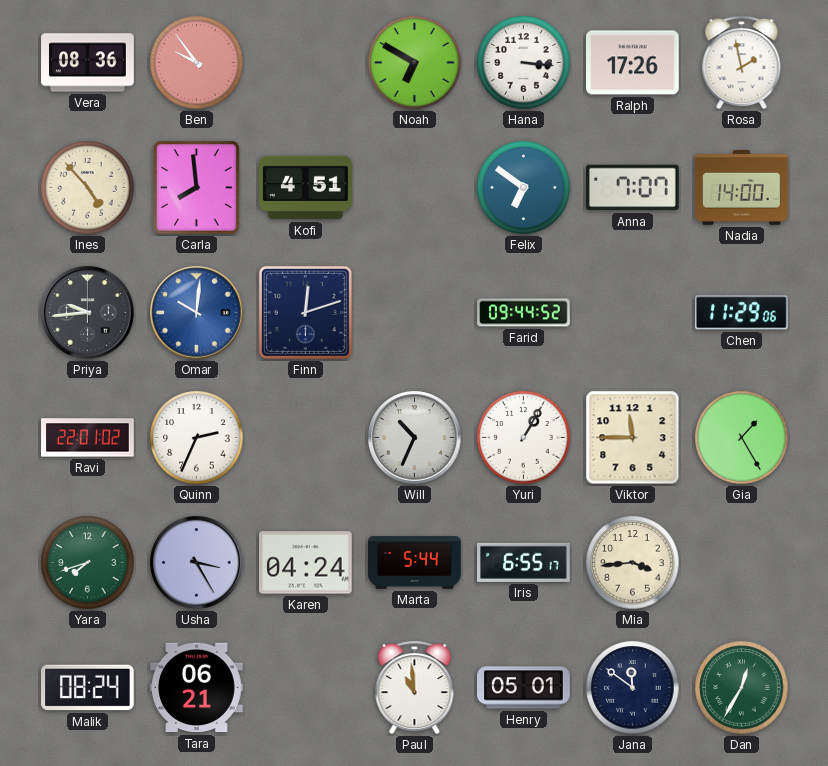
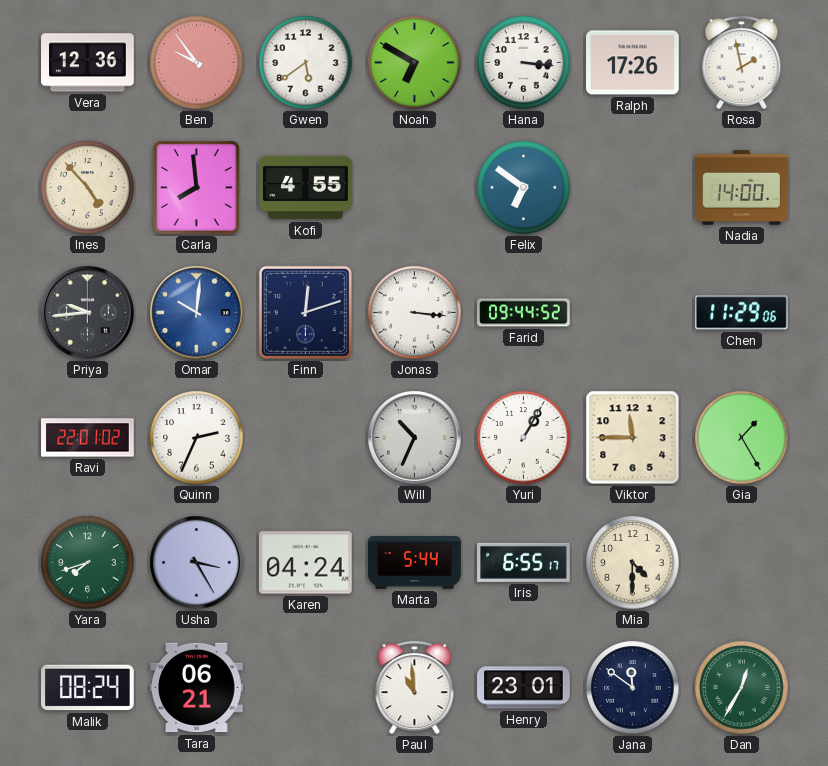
Vera: 08:36 -> 12:36
Gwen: none -> 5:39
Kofi: 4:51 -> 4:55
Anna: 7:07 -> none
Jonas: none -> 3:16
Mia: 3:44 -> 4:30
Henry: 05:01 -> 23:01
